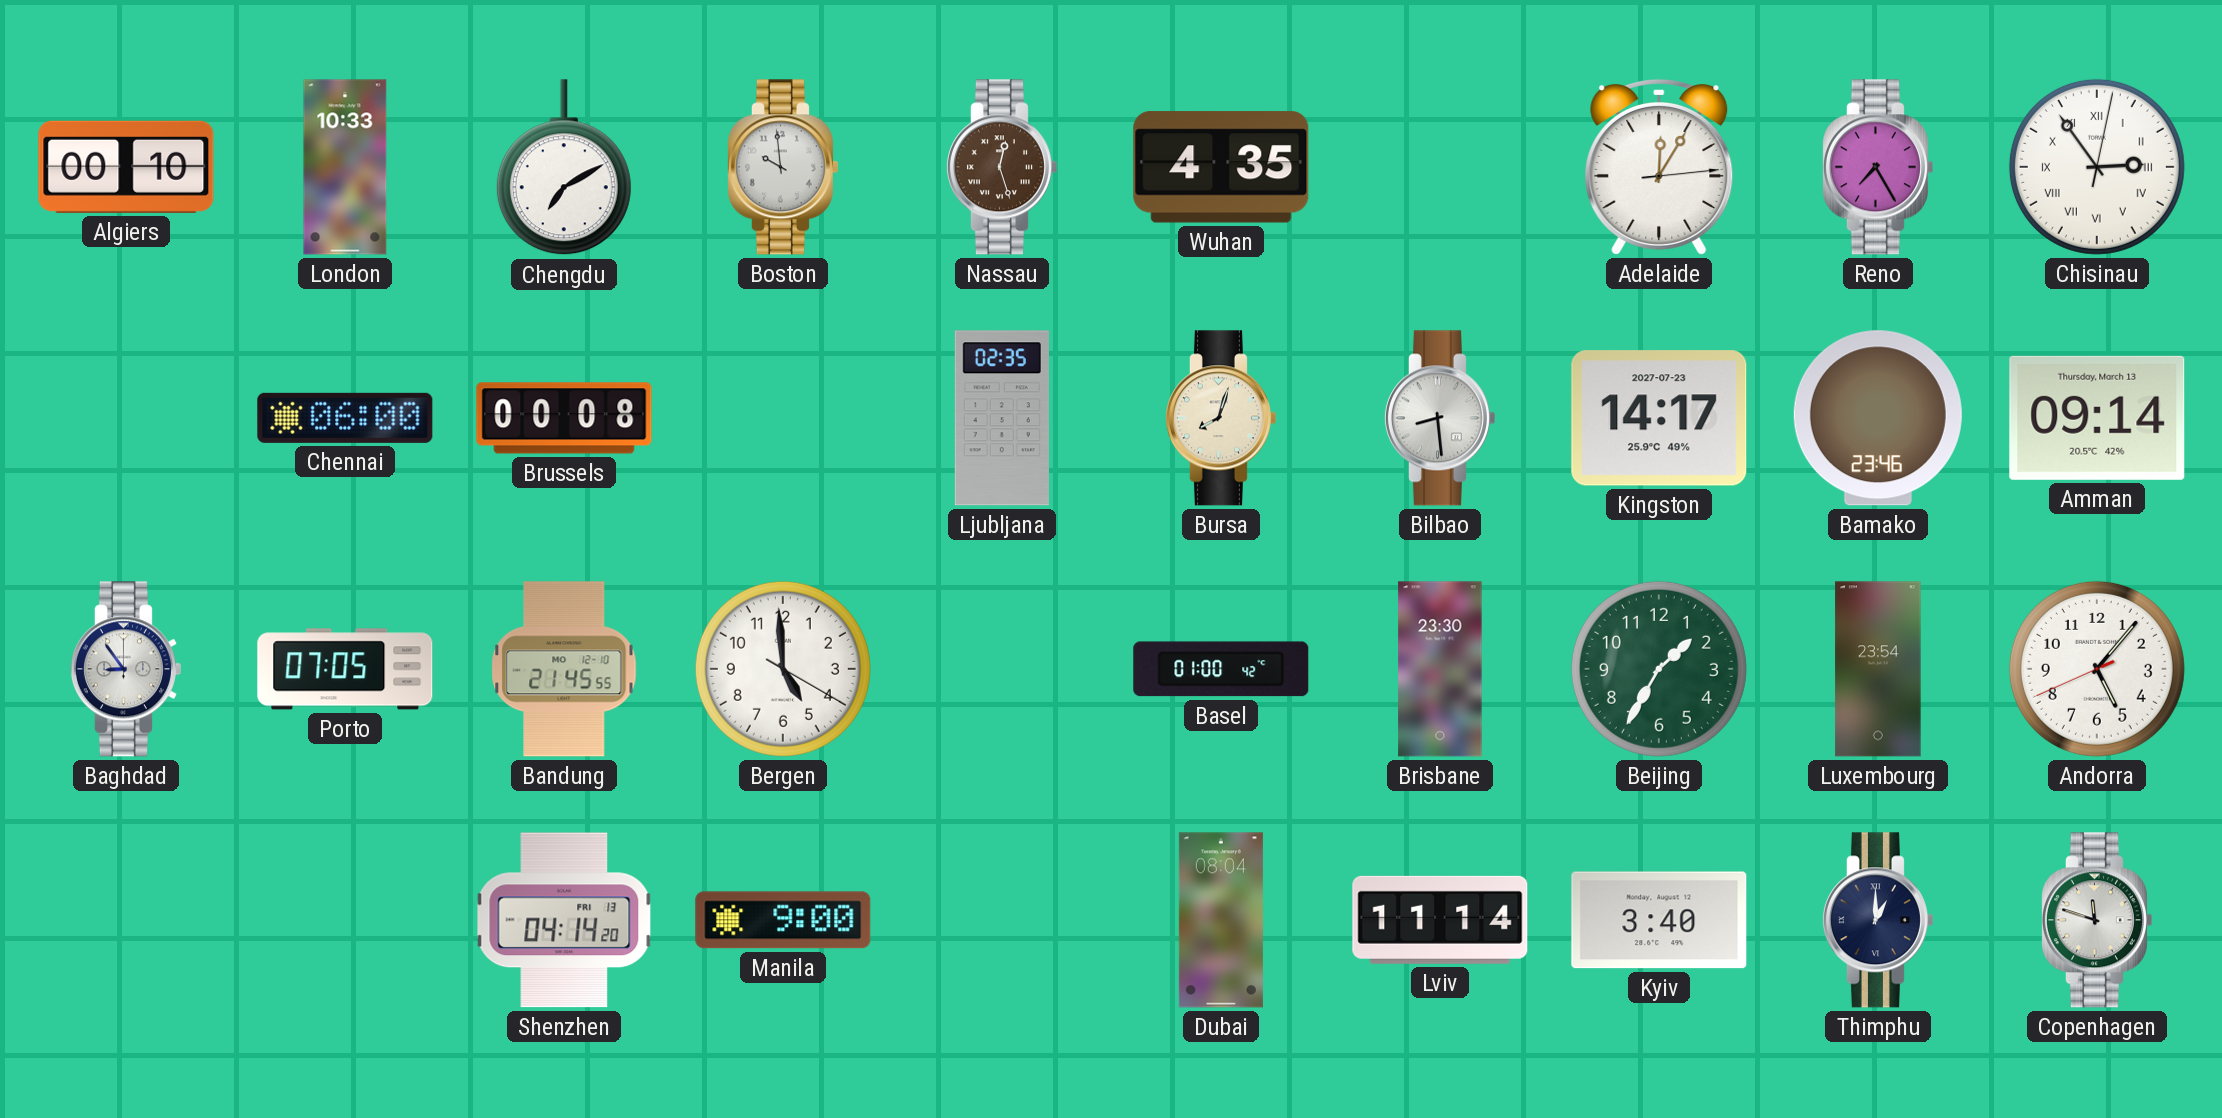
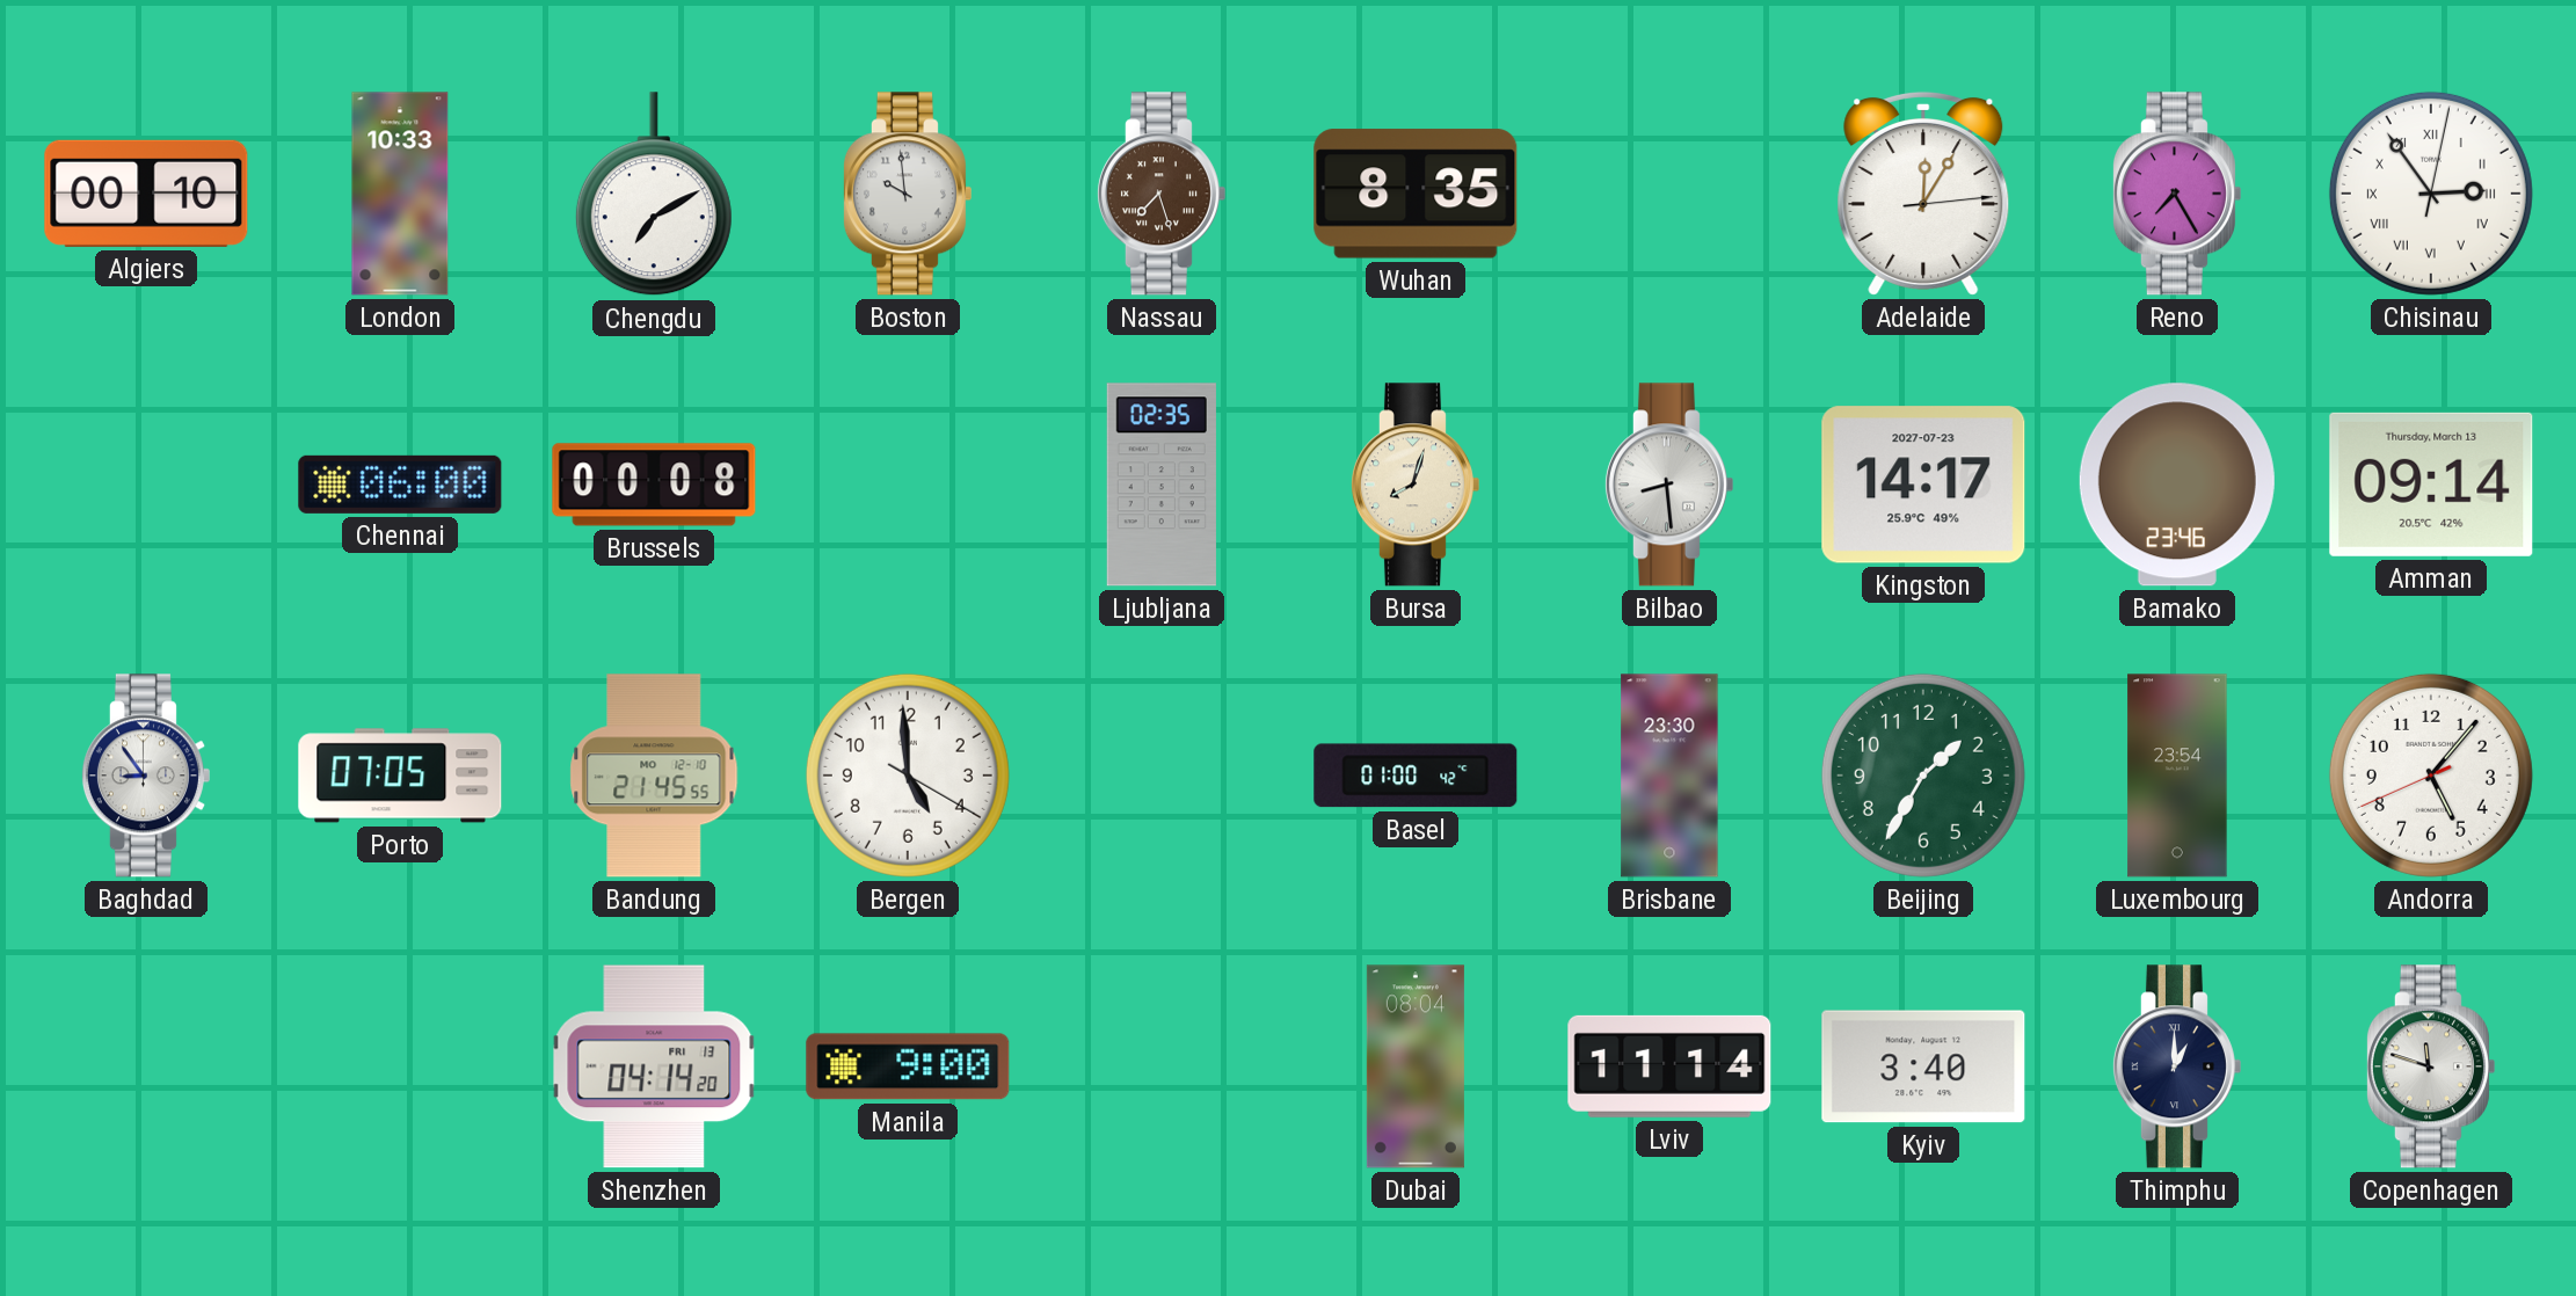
Nassau: 12:27 -> 7:27
Wuhan: 4:35 -> 8:35
